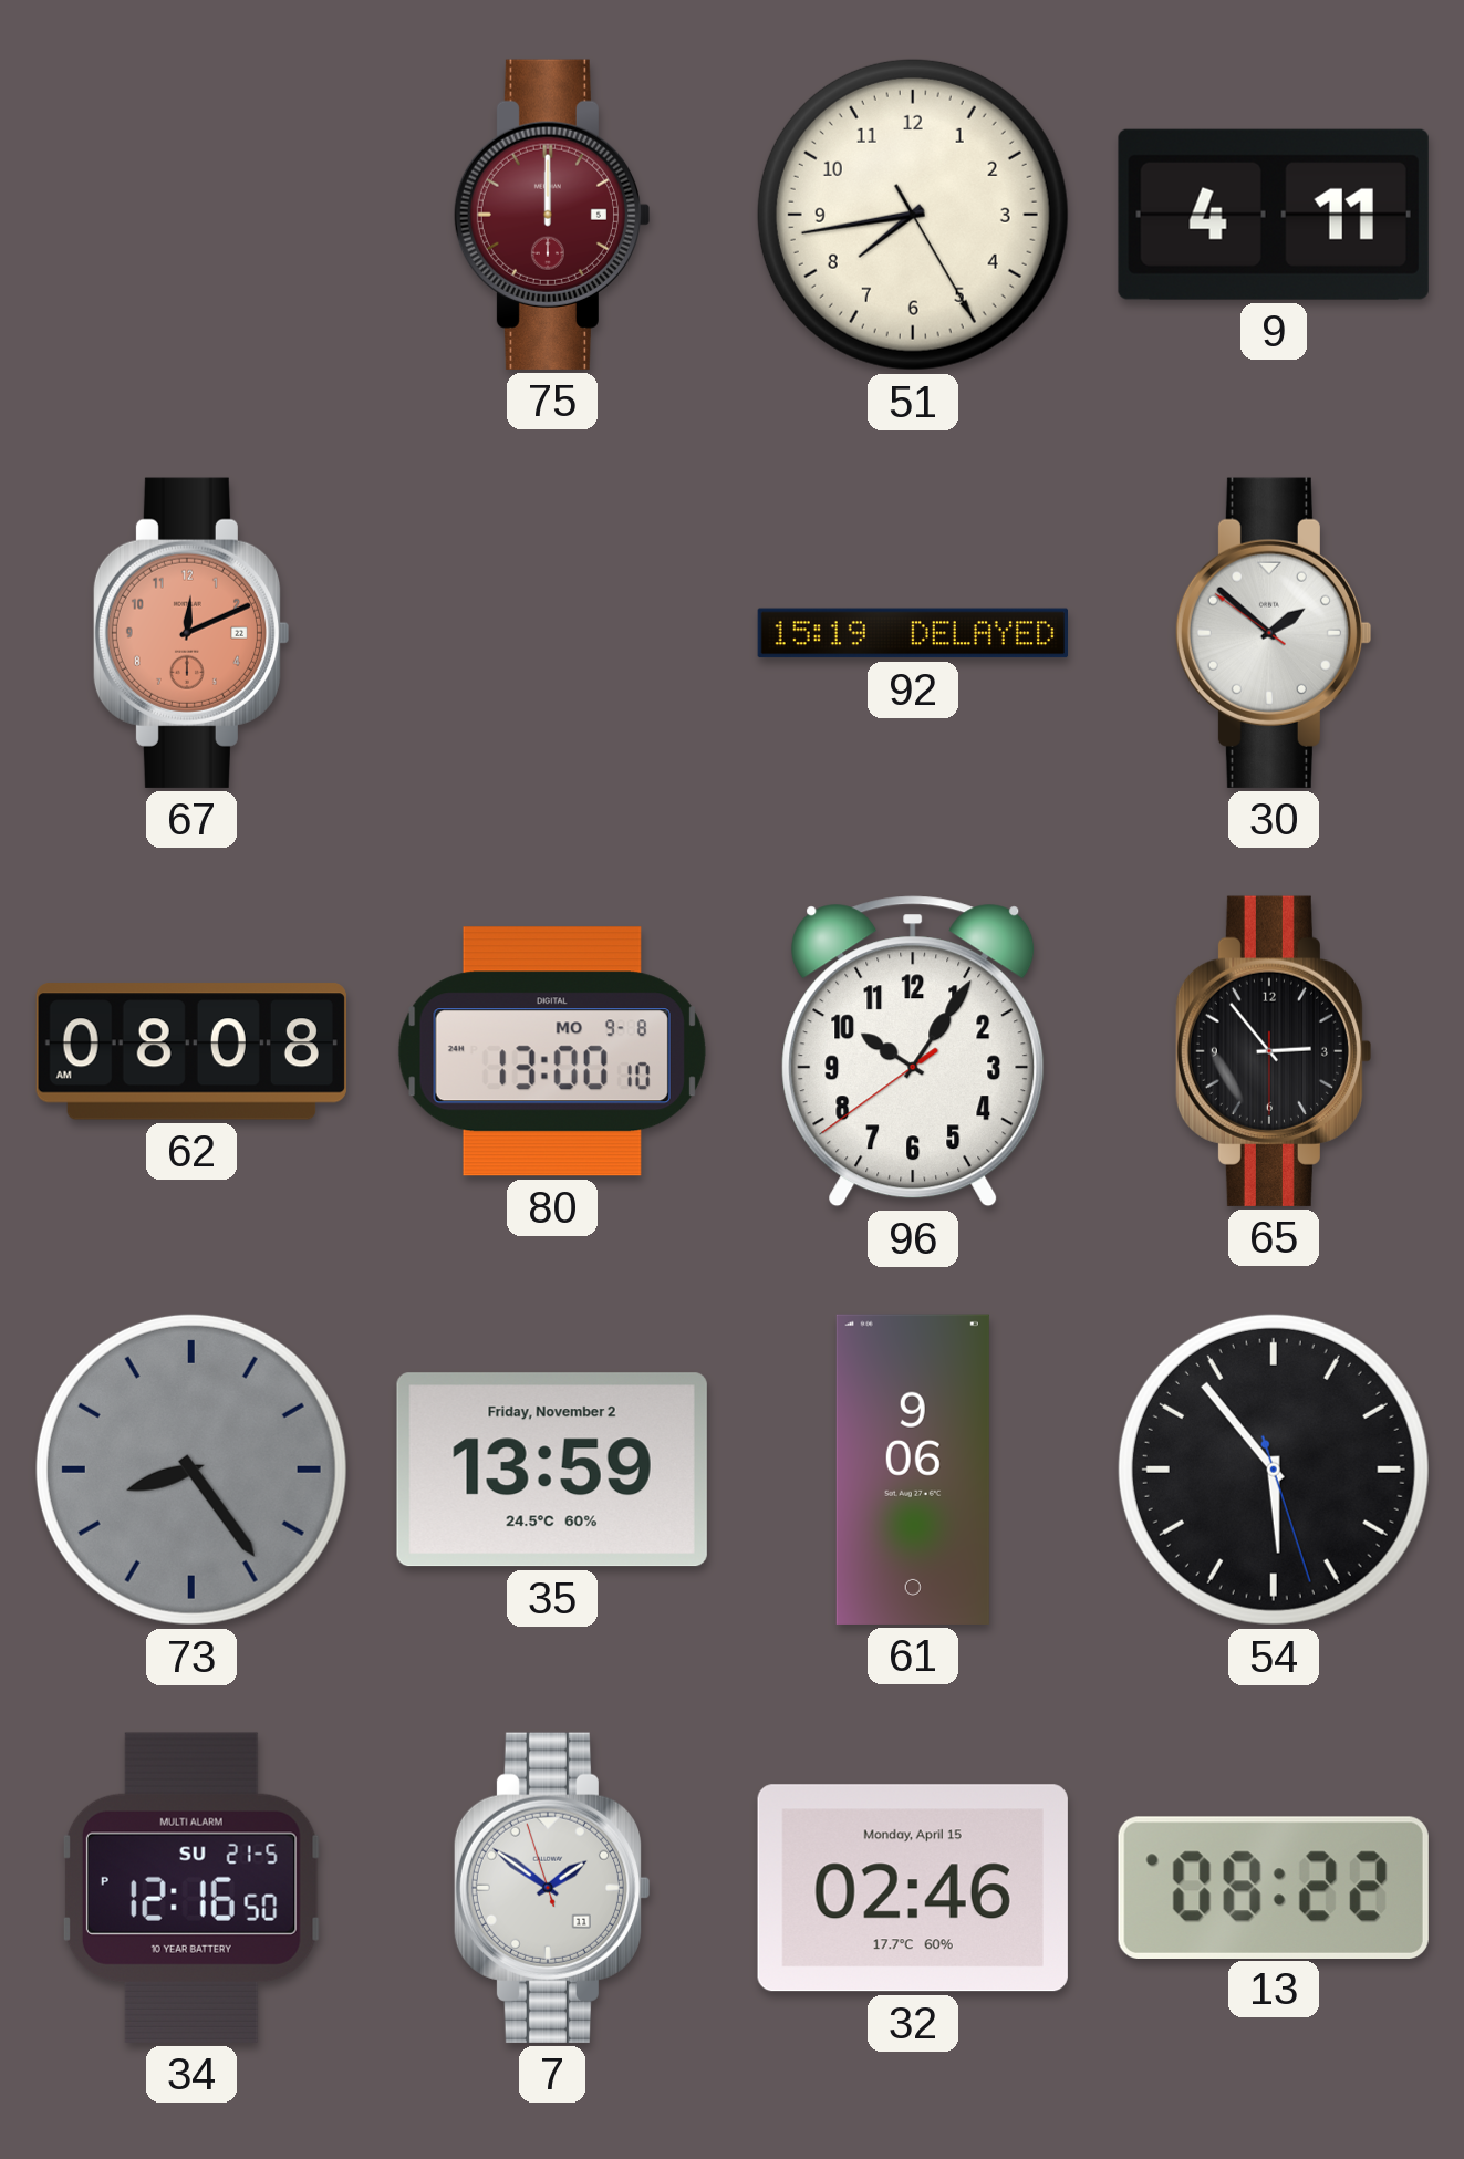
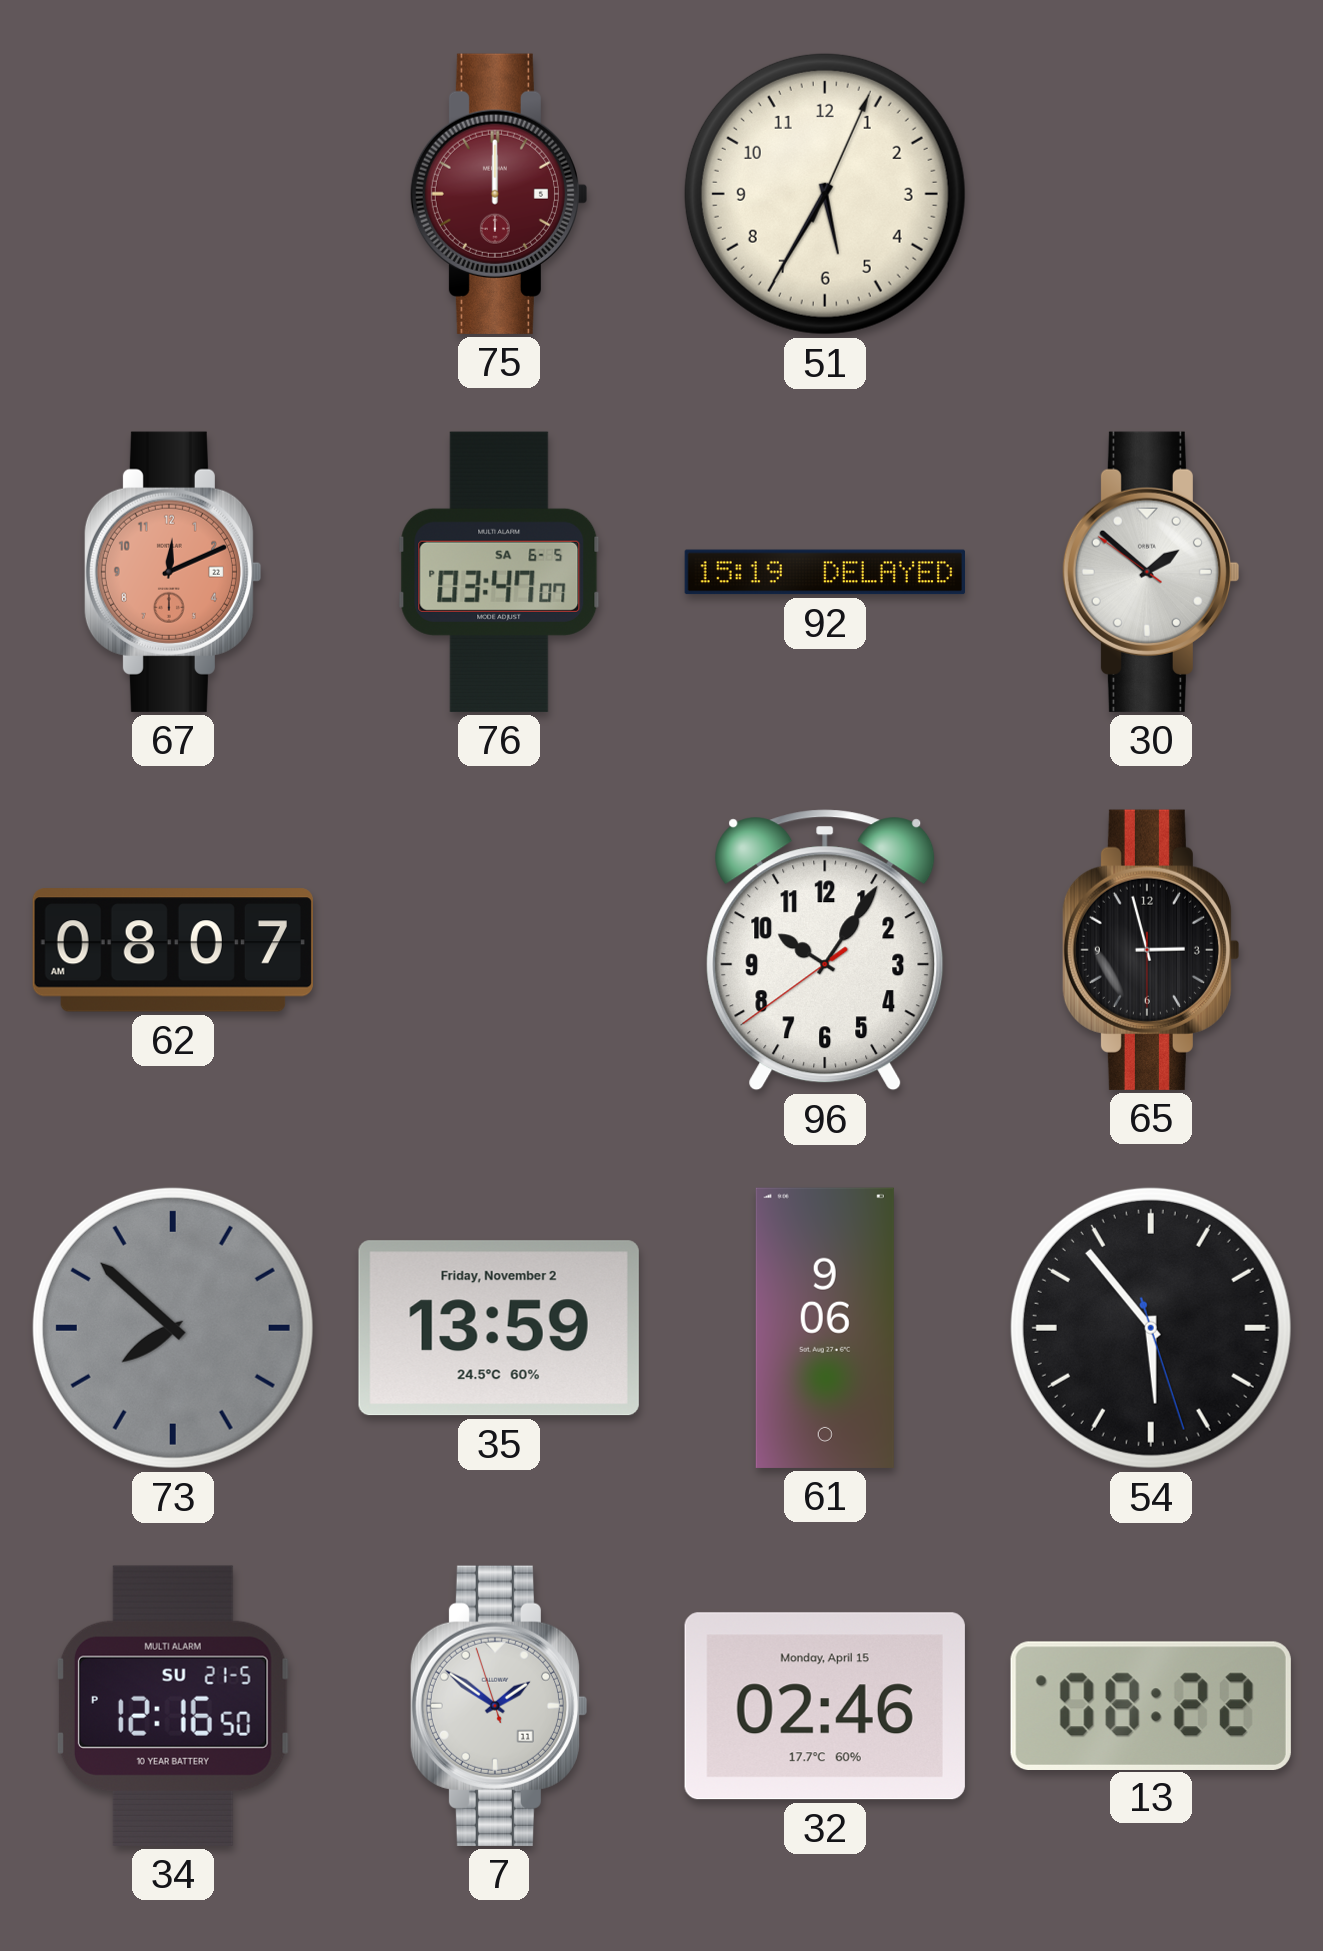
51: 7:43 -> 5:35
9: 4:11 -> none
76: none -> 03:47
62: 08:08 -> 08:07
80: 13:00 -> none
65: 2:53 -> 2:57
73: 8:24 -> 7:52
